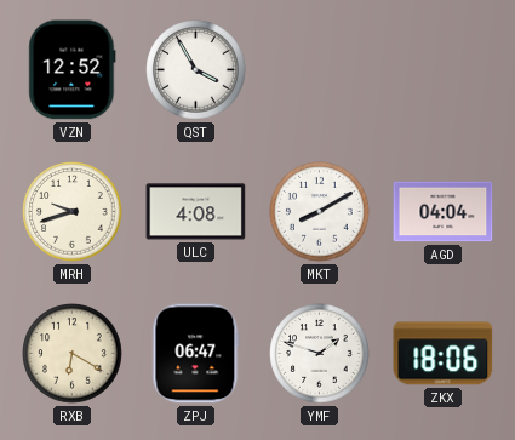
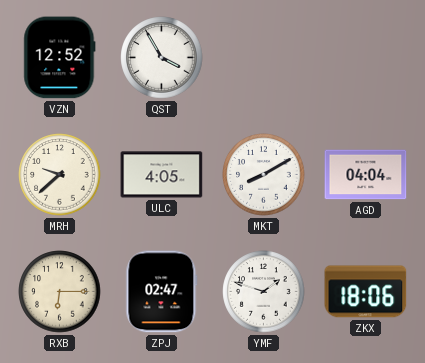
MRH: 9:42 -> 9:38
ULC: 4:08 -> 4:05
RXB: 6:20 -> 6:15
ZPJ: 06:47 -> 02:47
